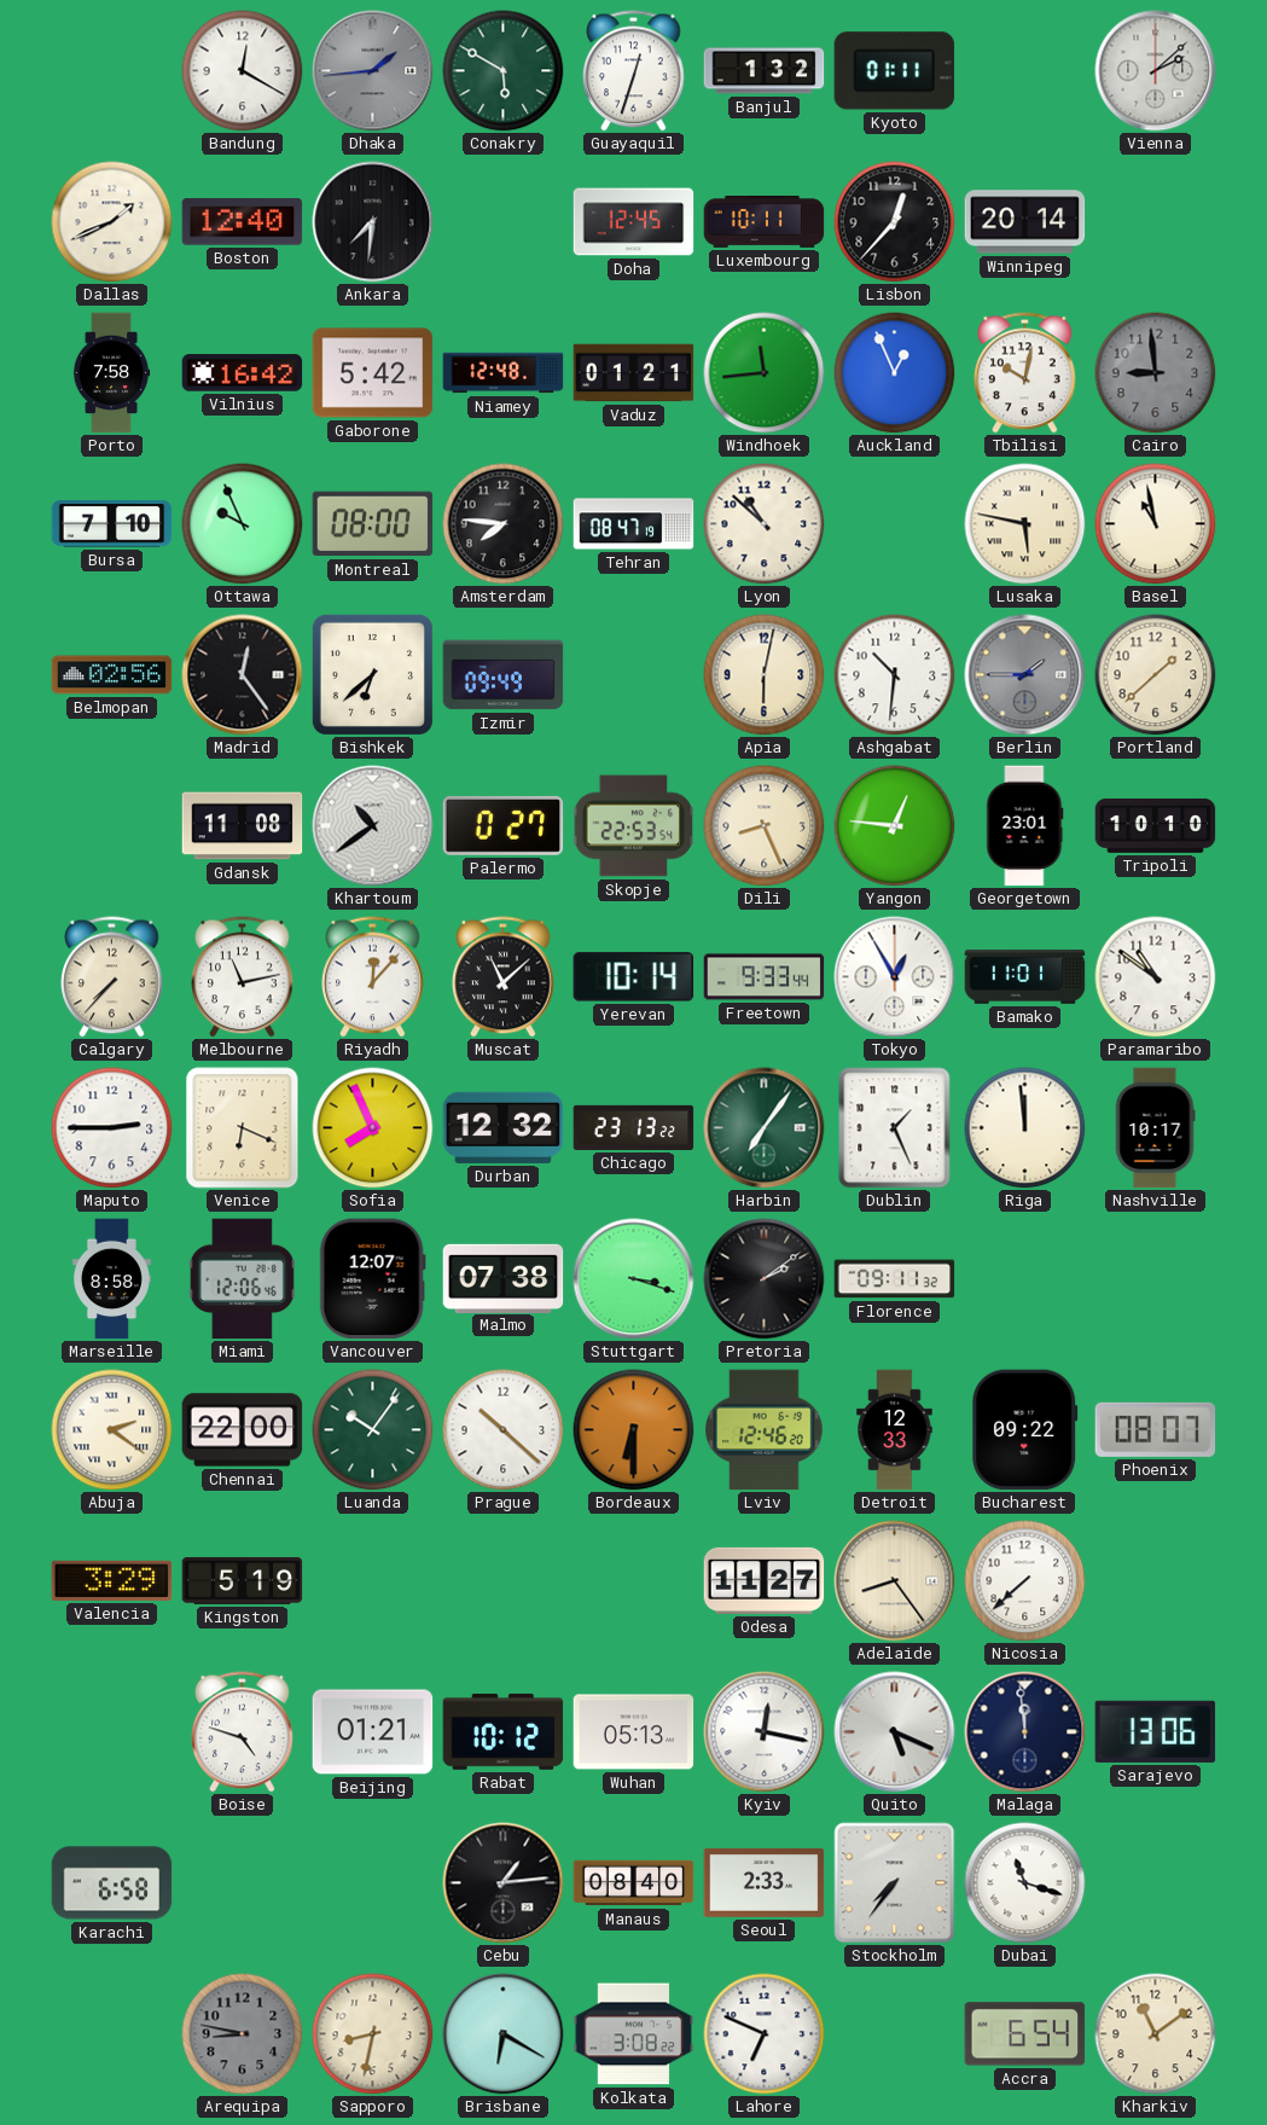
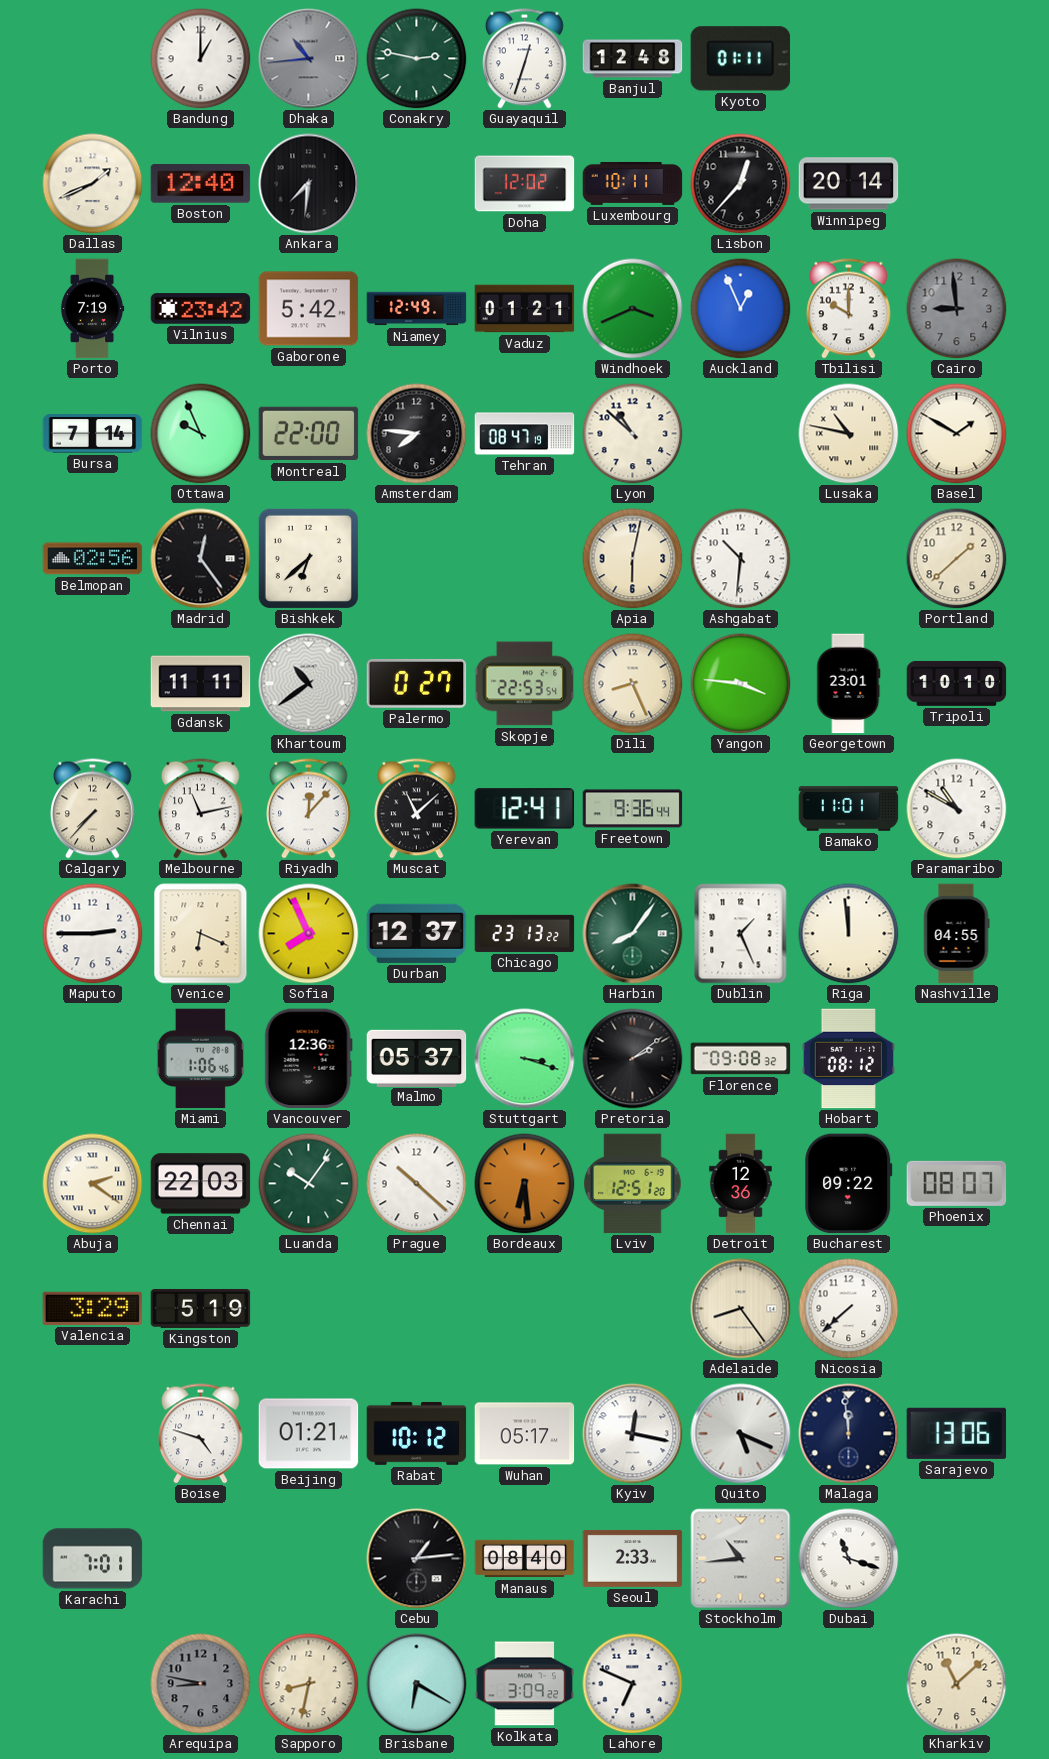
Bandung: 12:20 -> 1:00
Dhaka: 1:44 -> 10:44
Conakry: 5:50 -> 2:47
Banjul: 1:32 -> 12:48
Vienna: 2:08 -> none
Doha: 12:45 -> 12:02
Porto: 7:58 -> 7:19
Vilnius: 16:42 -> 23:42
Niamey: 12:48 -> 12:49
Windhoek: 11:44 -> 3:41
Tbilisi: 10:02 -> 10:00
Bursa: 7:10 -> 7:14
Montreal: 08:00 -> 22:00
Lusaka: 5:47 -> 10:47
Basel: 10:58 -> 1:50
Izmir: 09:49 -> none
Berlin: 1:45 -> none
Gdansk: 11:08 -> 11:11
Yangon: 12:46 -> 3:46
Yerevan: 10:14 -> 12:41
Freetown: 9:33 -> 9:36
Tokyo: 12:55 -> none
Paramaribo: 10:51 -> 10:50
Durban: 12:32 -> 12:37
Harbin: 7:06 -> 8:06
Nashville: 10:17 -> 04:55
Marseille: 8:58 -> none
Miami: 12:06 -> 1:06
Vancouver: 12:07 -> 12:36
Malmo: 07:38 -> 05:37
Florence: 09:11 -> 09:08
Hobart: none -> 08:12
Chennai: 22:00 -> 22:03
Bordeaux: 6:30 -> 6:29
Lviv: 12:46 -> 12:51
Detroit: 12:33 -> 12:36
Odesa: 11:27 -> none
Wuhan: 05:13 -> 05:17
Karachi: 6:58 -> 7:01
Stockholm: 7:36 -> 10:44
Kolkata: 3:08 -> 3:09
Accra: 6:54 -> none
Kharkiv: 11:09 -> 11:08
